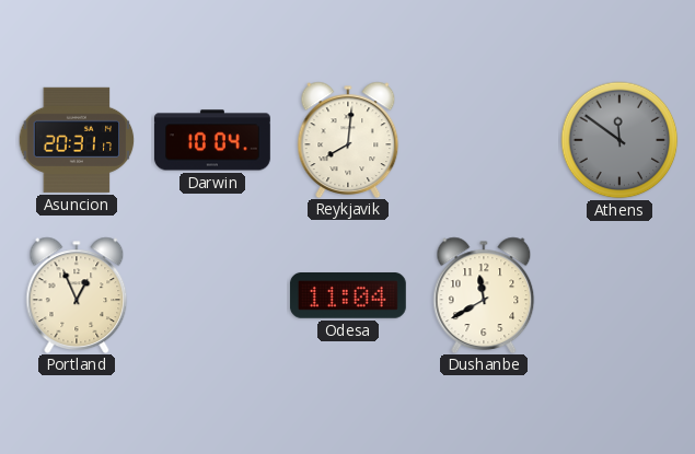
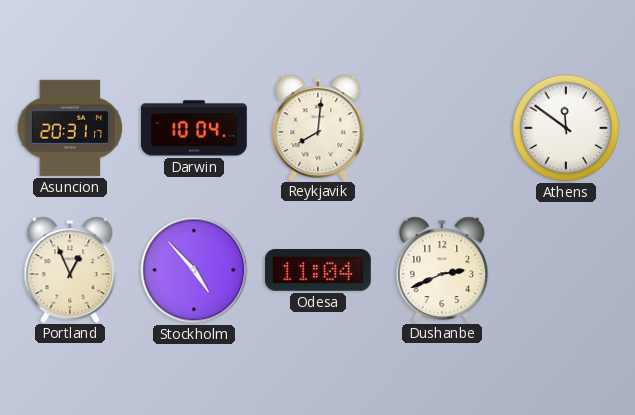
Athens dial: grey -> white
Stockholm: none -> 4:53
Dushanbe: 11:40 -> 2:41
